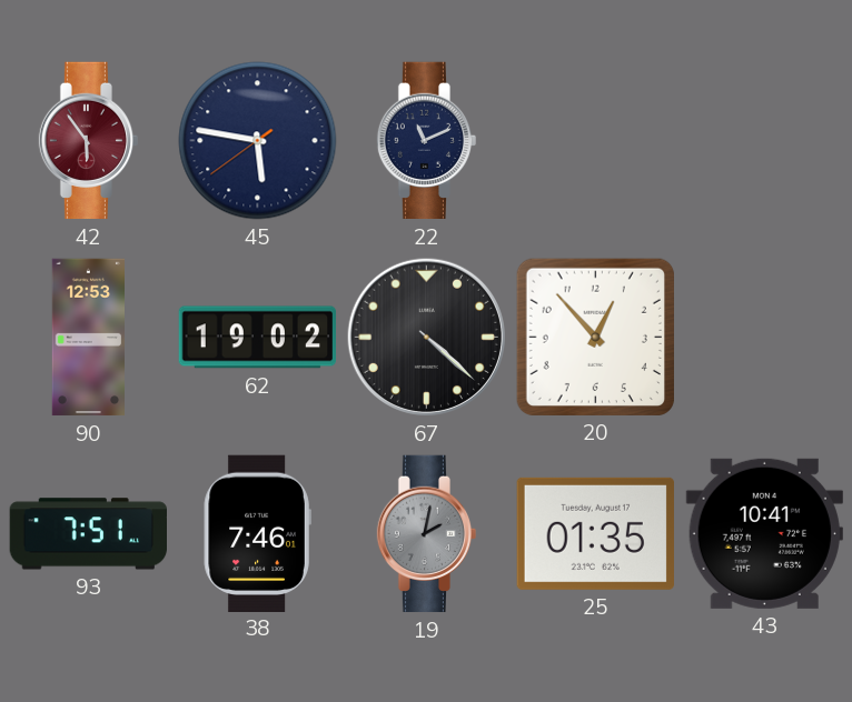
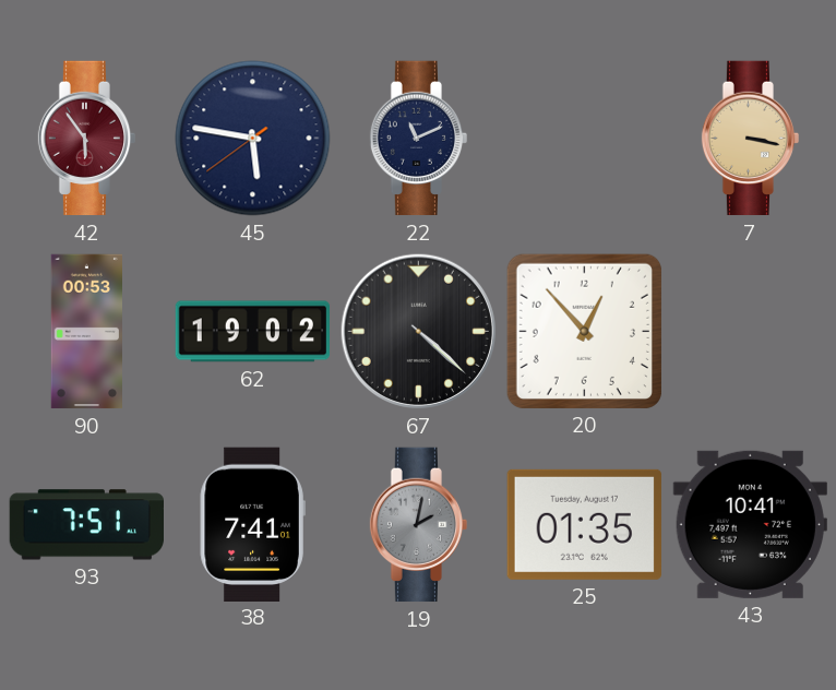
7: none -> 3:17
90: 12:53 -> 00:53
38: 7:46 -> 7:41
